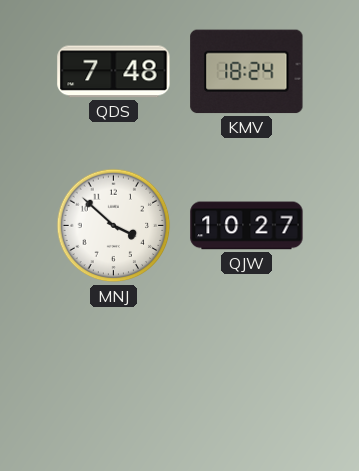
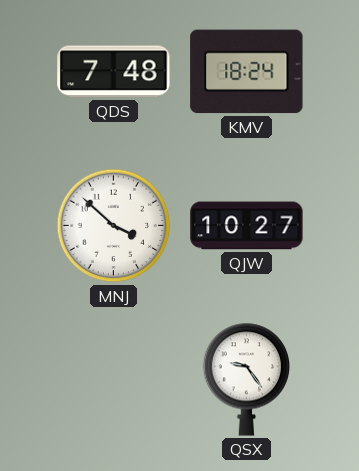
QSX: none -> 9:24
